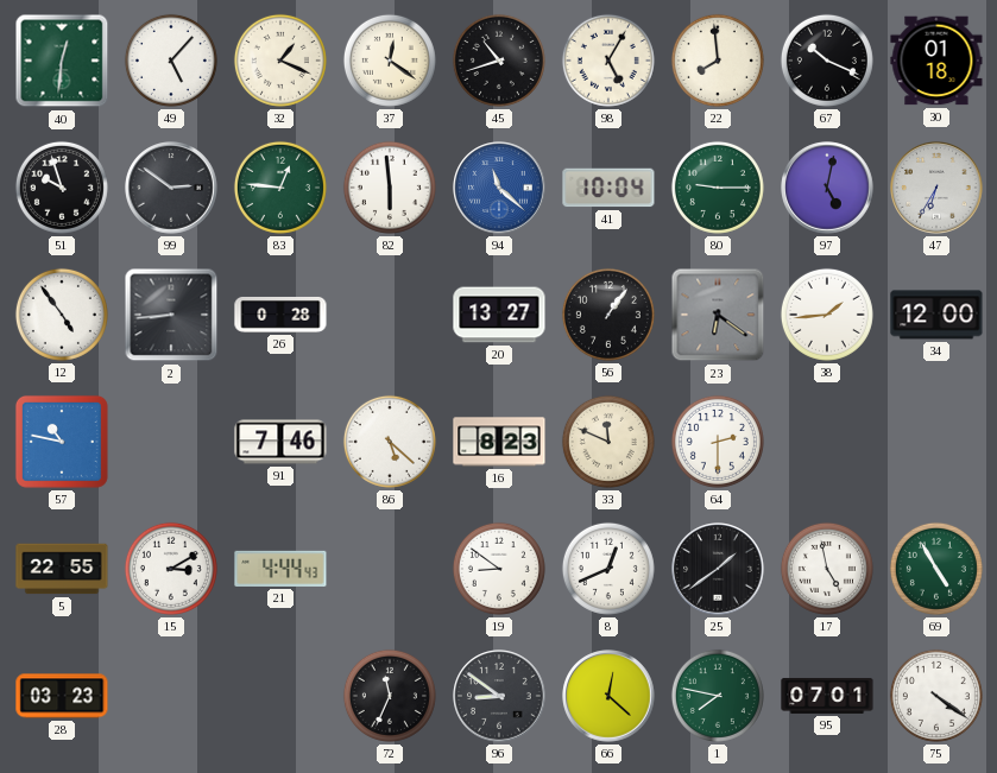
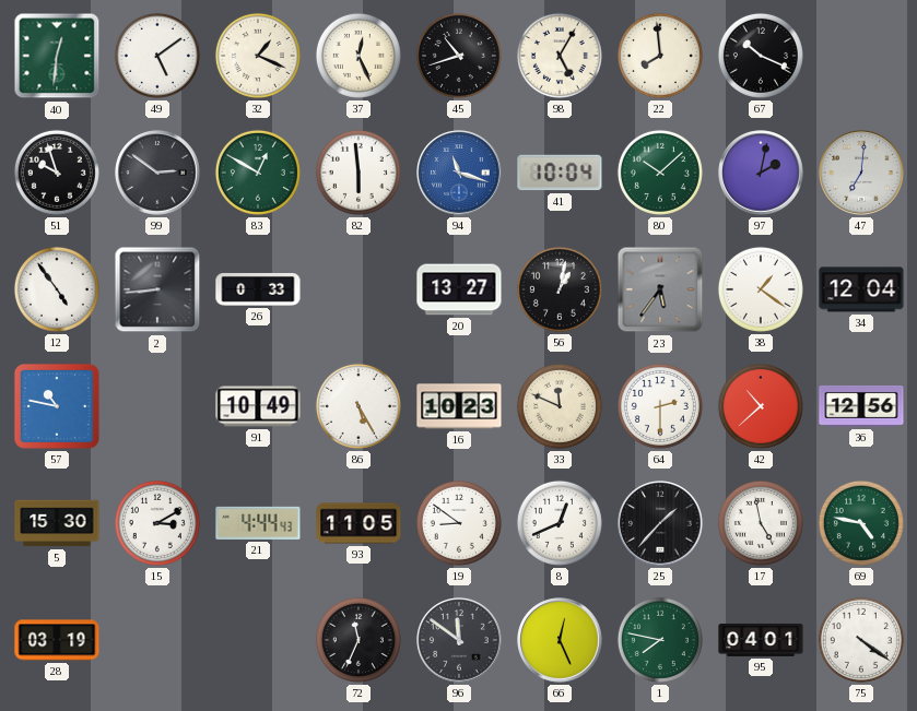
49: 5:07 -> 5:09
37: 12:21 -> 12:26
30: 01:18 -> none
83: 12:46 -> 12:50
94: 11:22 -> 11:18
80: 9:15 -> 10:08
97: 5:02 -> 2:02
47: 6:35 -> 7:01
26: 0:28 -> 0:33
56: 1:06 -> 1:02
23: 6:21 -> 5:36
38: 1:44 -> 1:21
34: 12:00 -> 12:04
91: 7:46 -> 10:49
86: 5:22 -> 5:25
16: 8:23 -> 10:23
42: none -> 10:38
36: none -> 12:56
5: 22:55 -> 15:30
93: none -> 11:05
25: 1:39 -> 1:37
69: 4:55 -> 4:47
28: 03:23 -> 03:19
96: 8:51 -> 11:51
66: 12:22 -> 12:26
95: 07:01 -> 04:01
